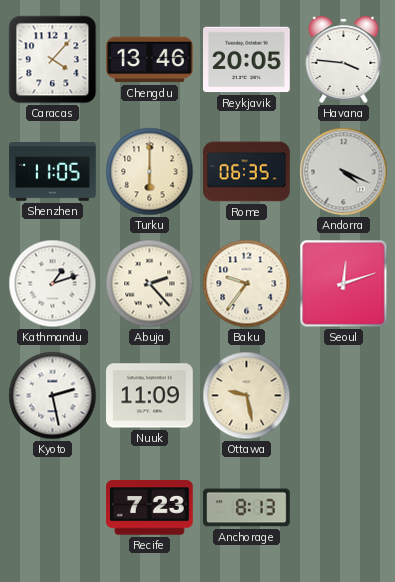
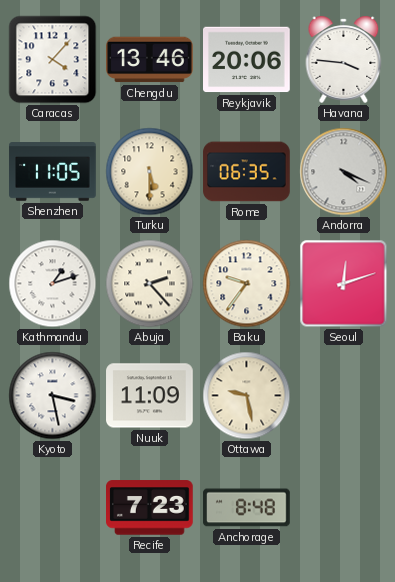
Reykjavik: 20:05 -> 20:06
Turku: 6:00 -> 5:30
Kyoto: 2:28 -> 3:28
Anchorage: 8:13 -> 8:48
